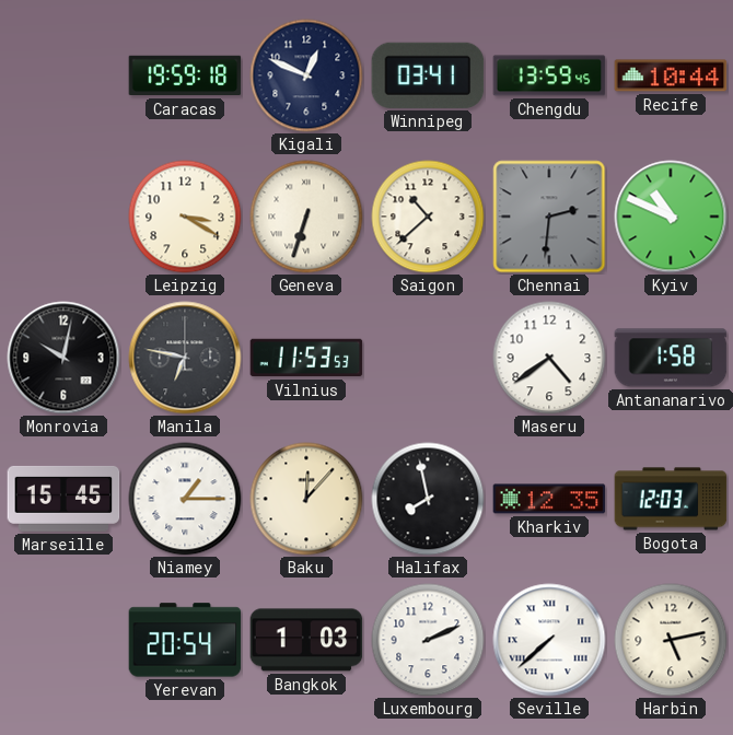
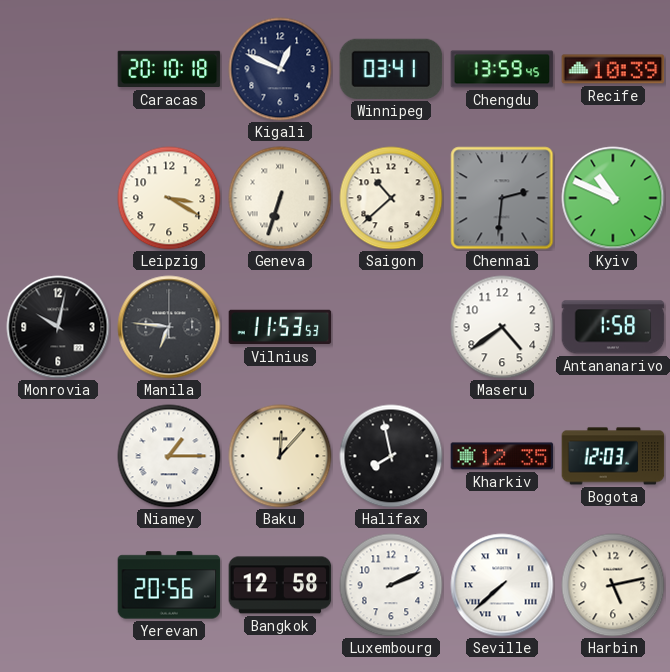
Caracas: 19:59 -> 20:10
Recife: 10:44 -> 10:39
Manila: 6:47 -> 6:46
Marseille: 15:45 -> none
Yerevan: 20:54 -> 20:56
Bangkok: 1:03 -> 12:58
